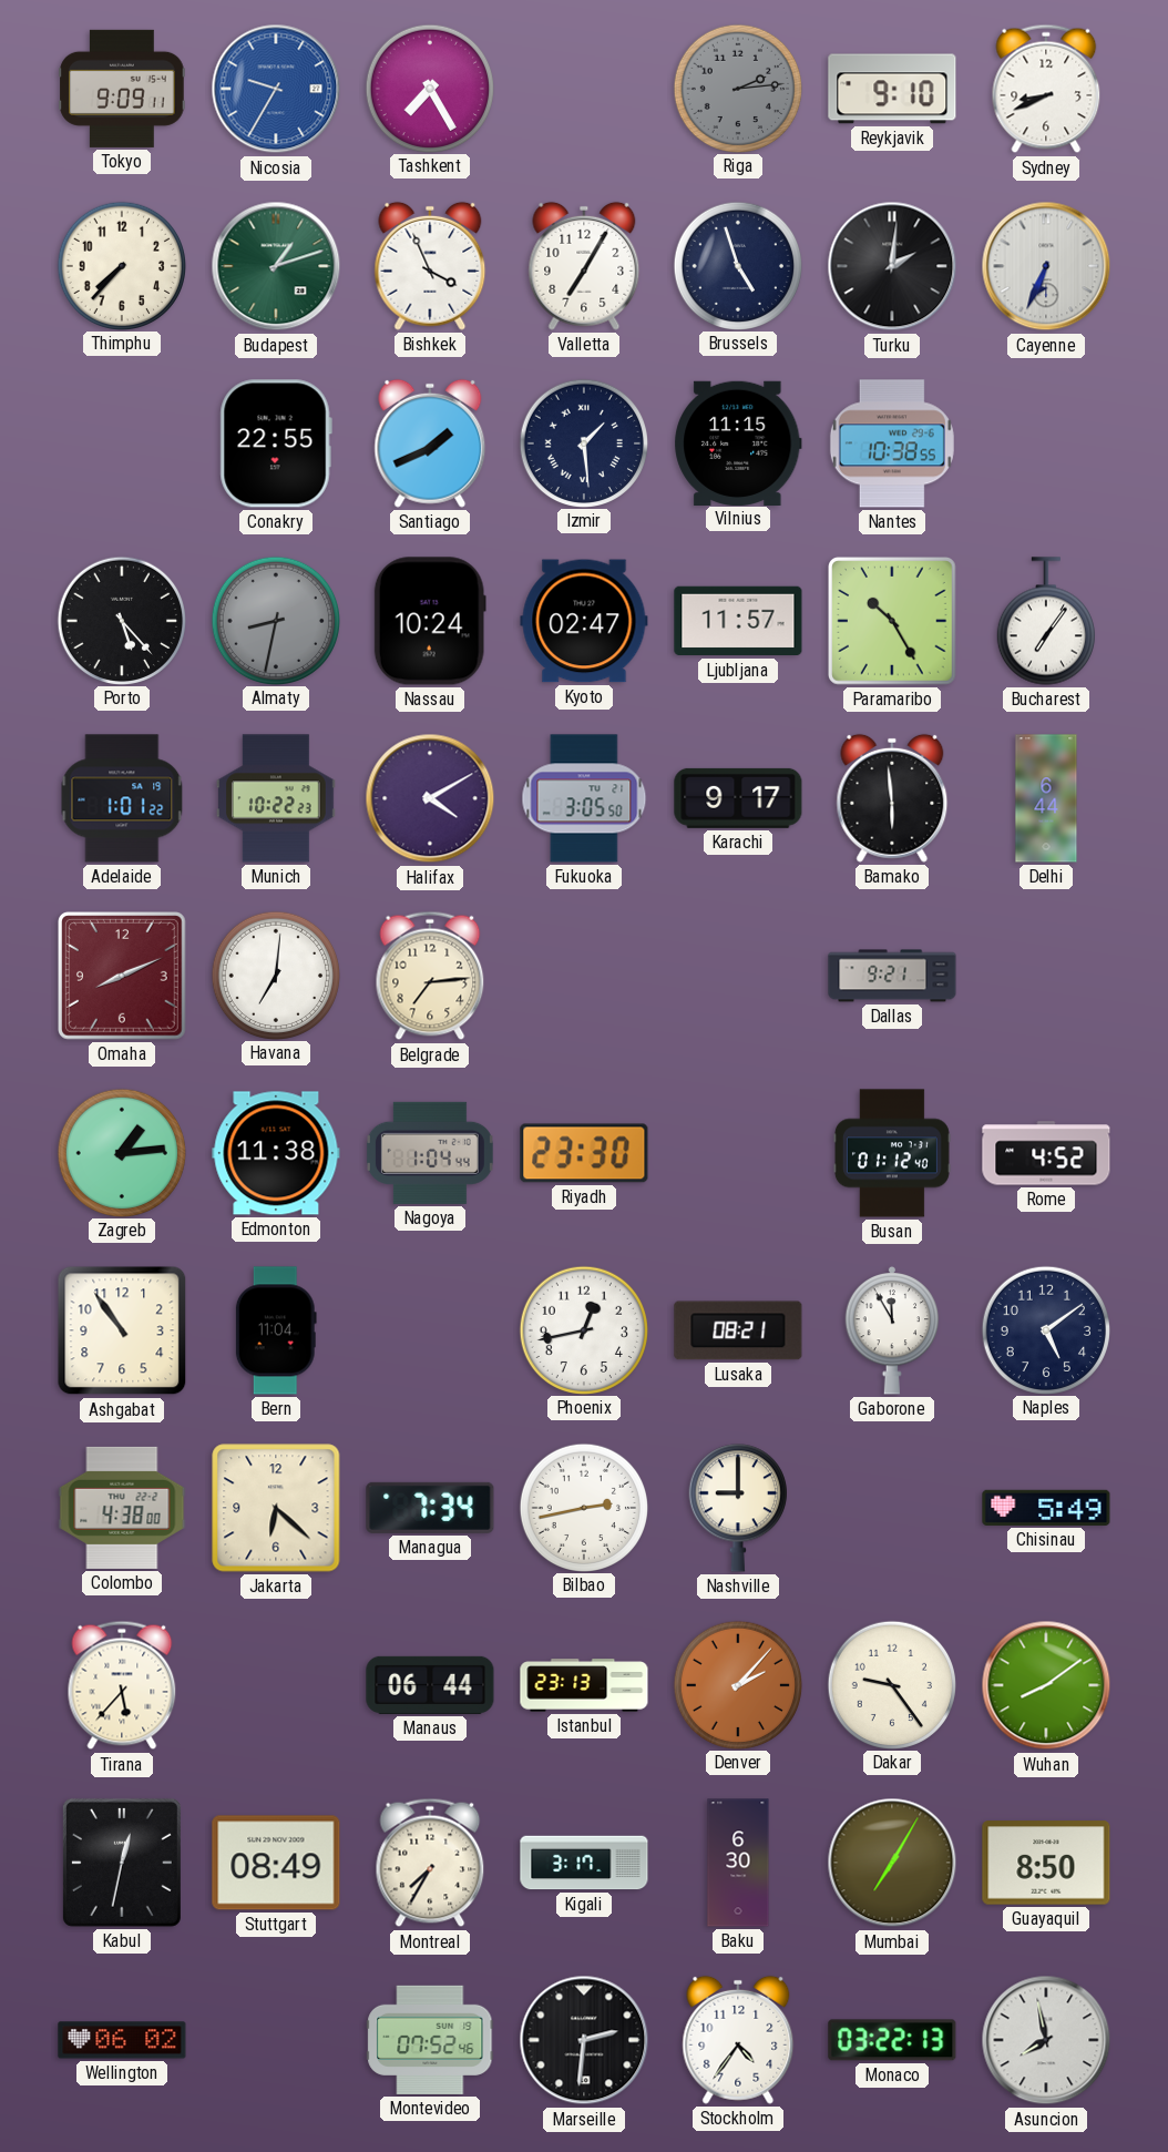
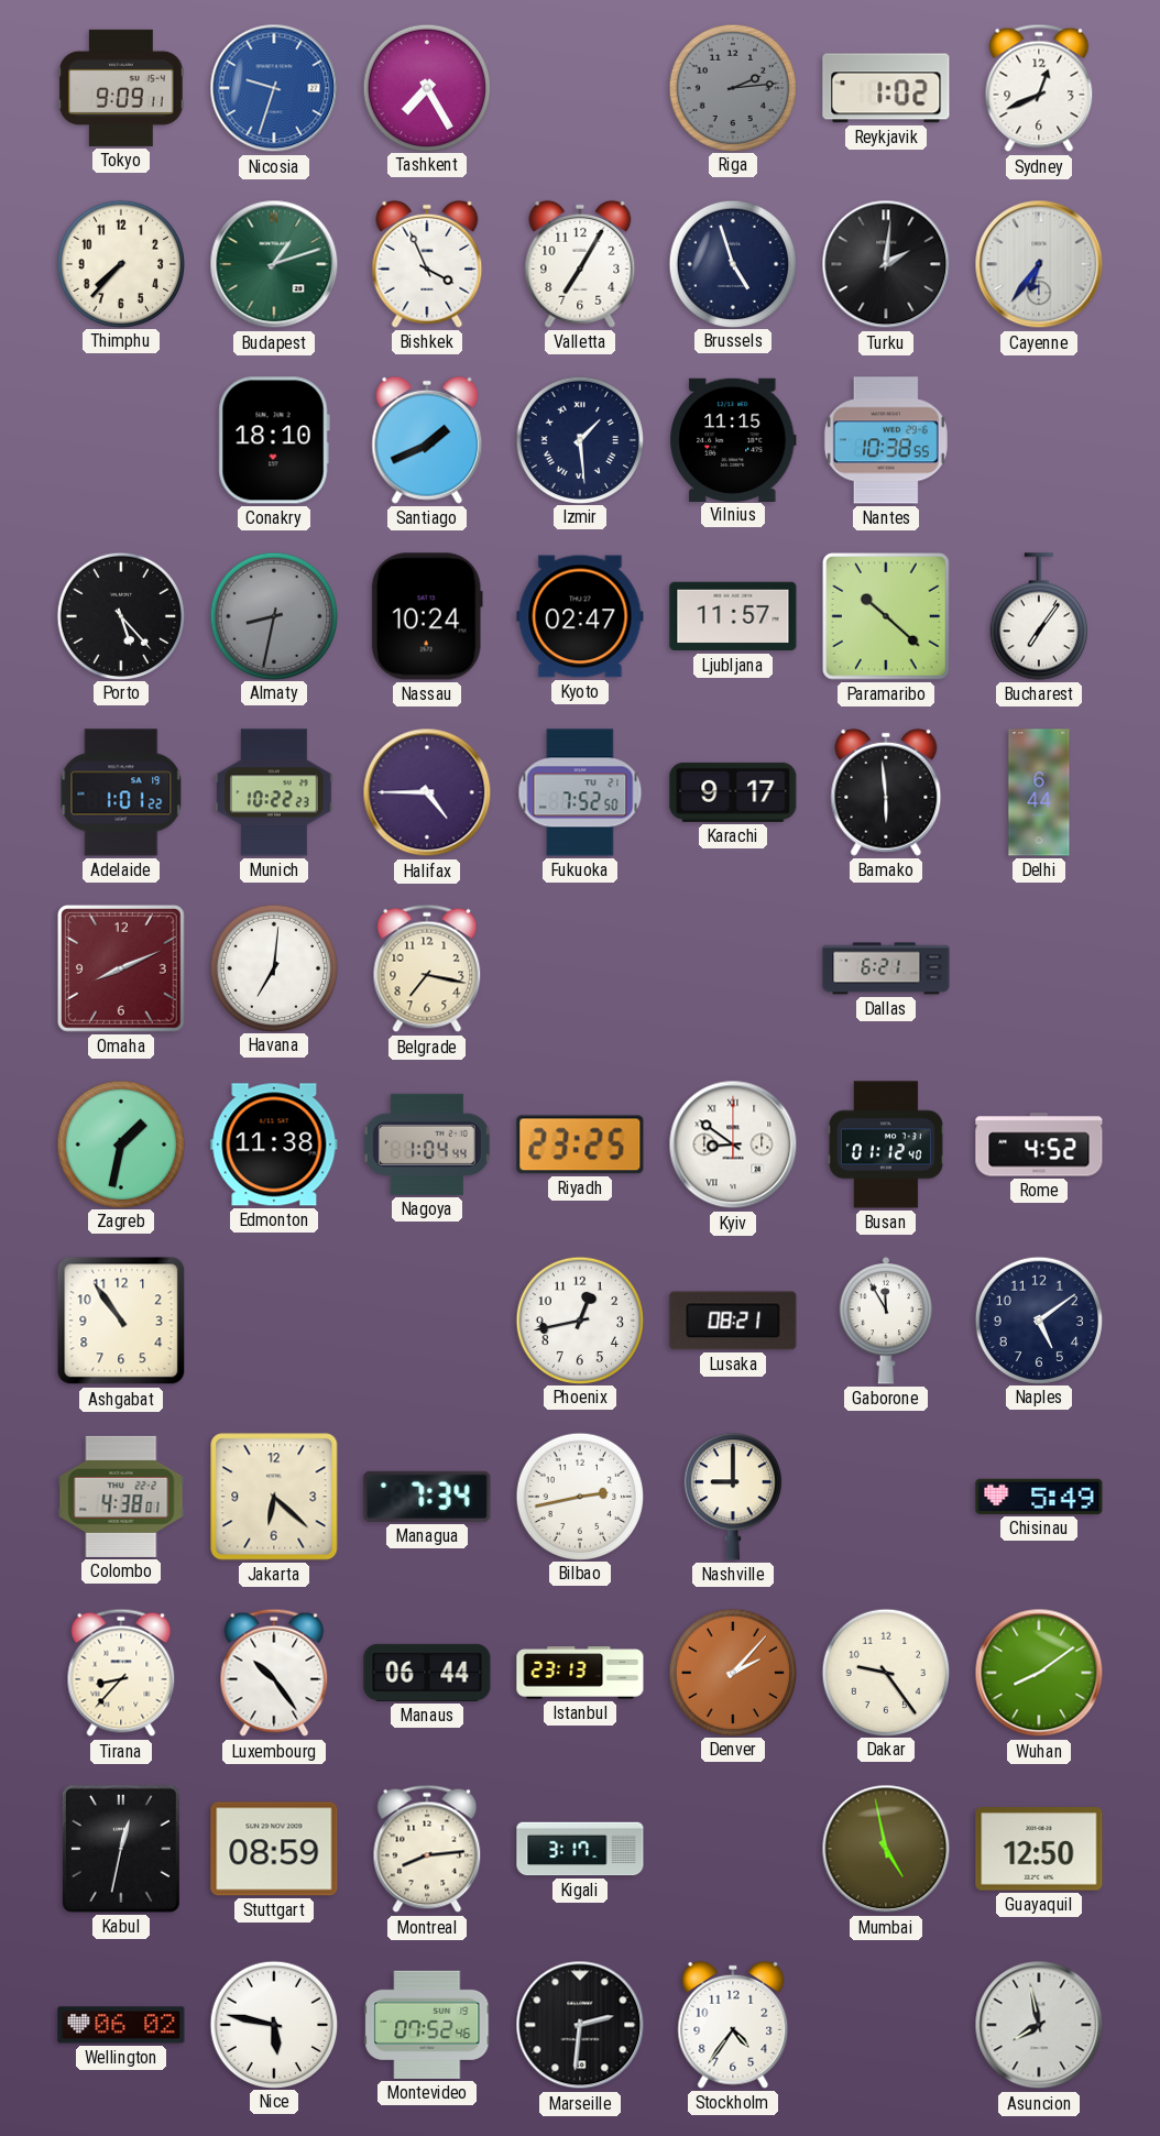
Nicosia: 9:35 -> 9:33
Reykjavik: 9:10 -> 1:02
Sydney: 8:41 -> 12:41
Cayenne: 6:34 -> 6:36
Conakry: 22:55 -> 18:10
Paramaribo: 10:25 -> 10:22
Halifax: 4:10 -> 4:45
Fukuoka: 3:05 -> 7:52
Belgrade: 7:14 -> 7:17
Dallas: 9:21 -> 6:21
Zagreb: 1:14 -> 1:32
Riyadh: 23:30 -> 23:25
Kyiv: none -> 8:51
Bern: 11:04 -> none
Colombo: 4:38:00 -> 4:38:01
Tirana: 5:37 -> 8:37
Luxembourg: none -> 10:24
Stuttgart: 08:49 -> 08:59
Montreal: 7:35 -> 8:14
Baku: 6:30 -> none
Mumbai: 7:05 -> 4:58
Guayaquil: 8:50 -> 12:50
Nice: none -> 5:47
Monaco: 03:22 -> none
